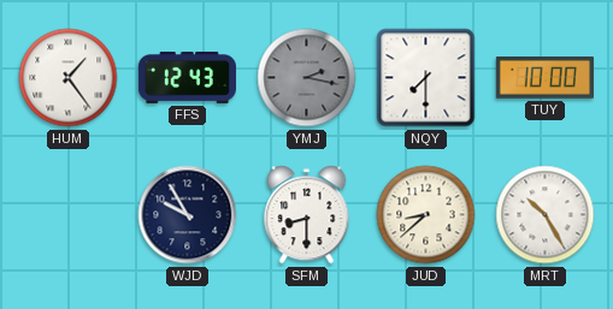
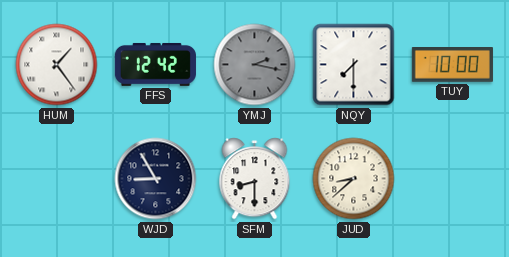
FFS: 12:43 -> 12:42
WJD: 9:55 -> 8:55
MRT: 10:25 -> none
